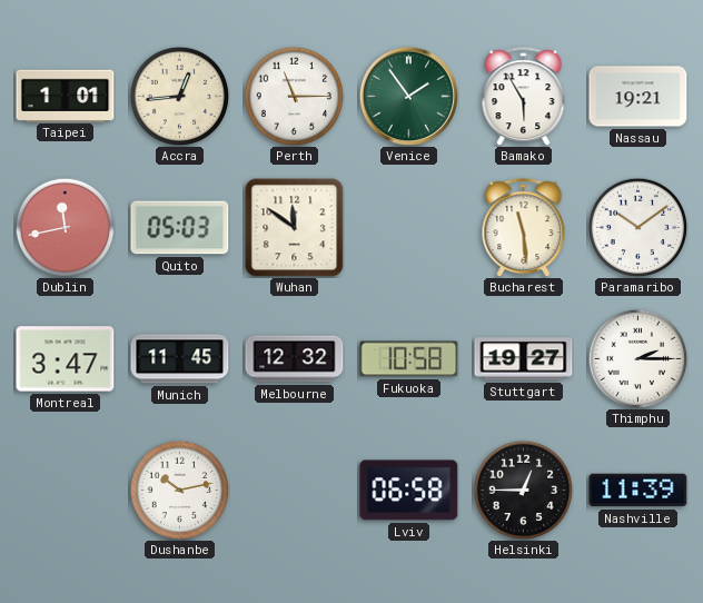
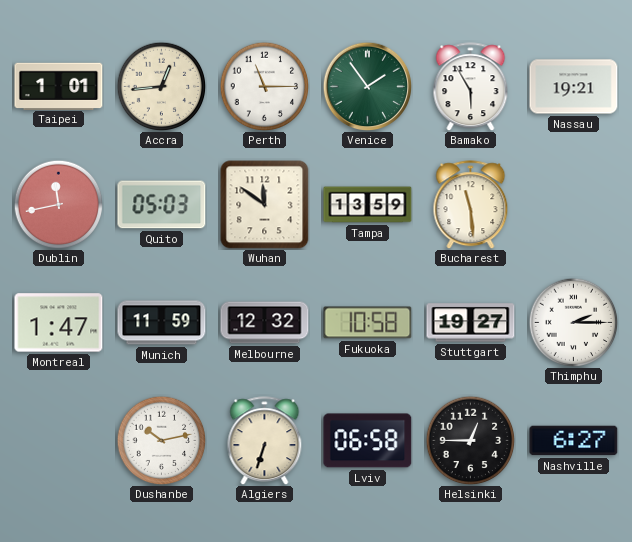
Tampa: none -> 13:59
Paramaribo: 10:09 -> none
Montreal: 3:47 -> 1:47
Munich: 11:45 -> 11:59
Algiers: none -> 6:33
Nashville: 11:39 -> 6:27
